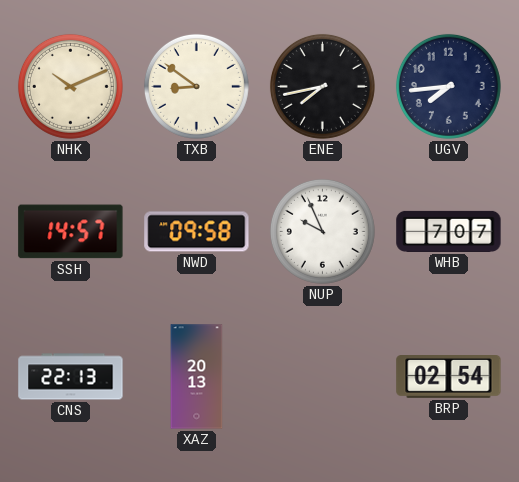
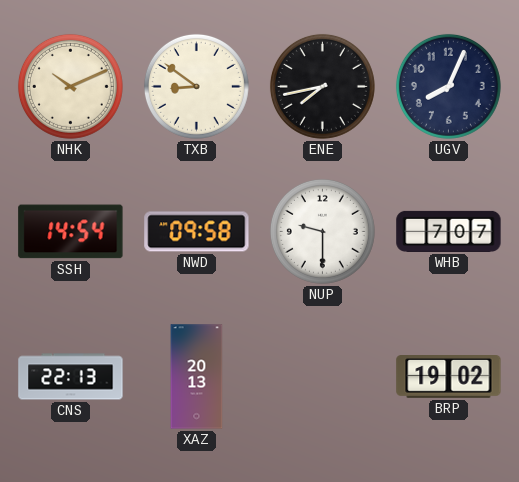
UGV: 7:44 -> 8:04
SSH: 14:57 -> 14:54
NUP: 9:56 -> 9:30
BRP: 02:54 -> 19:02
